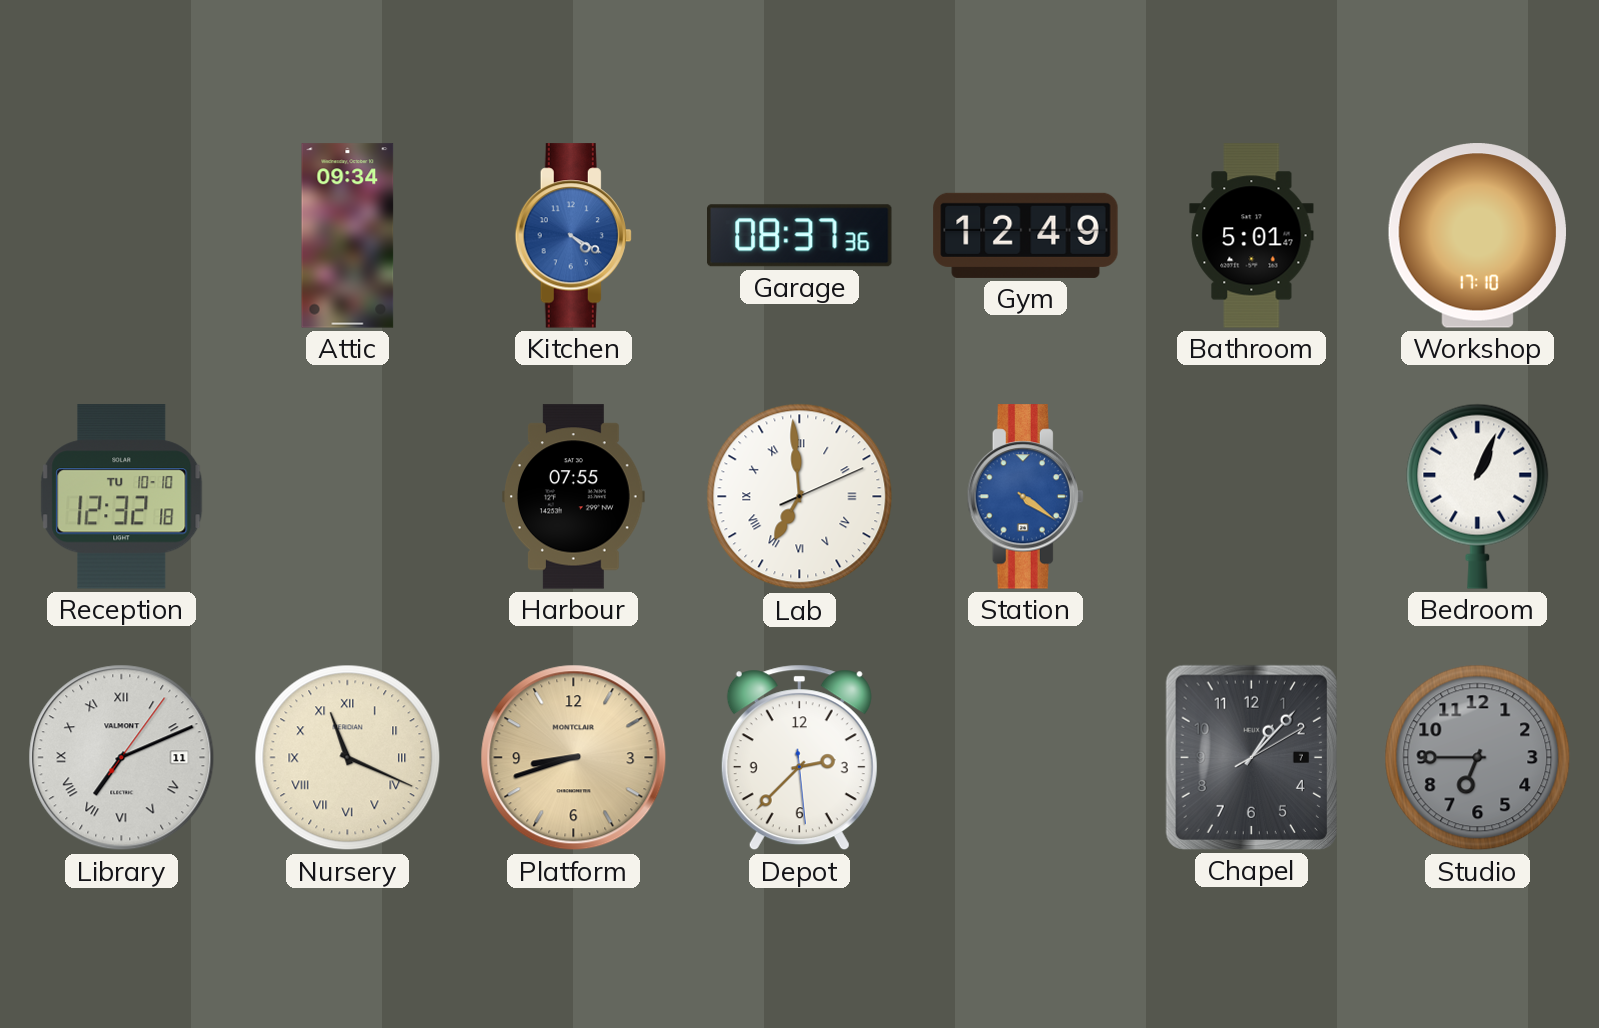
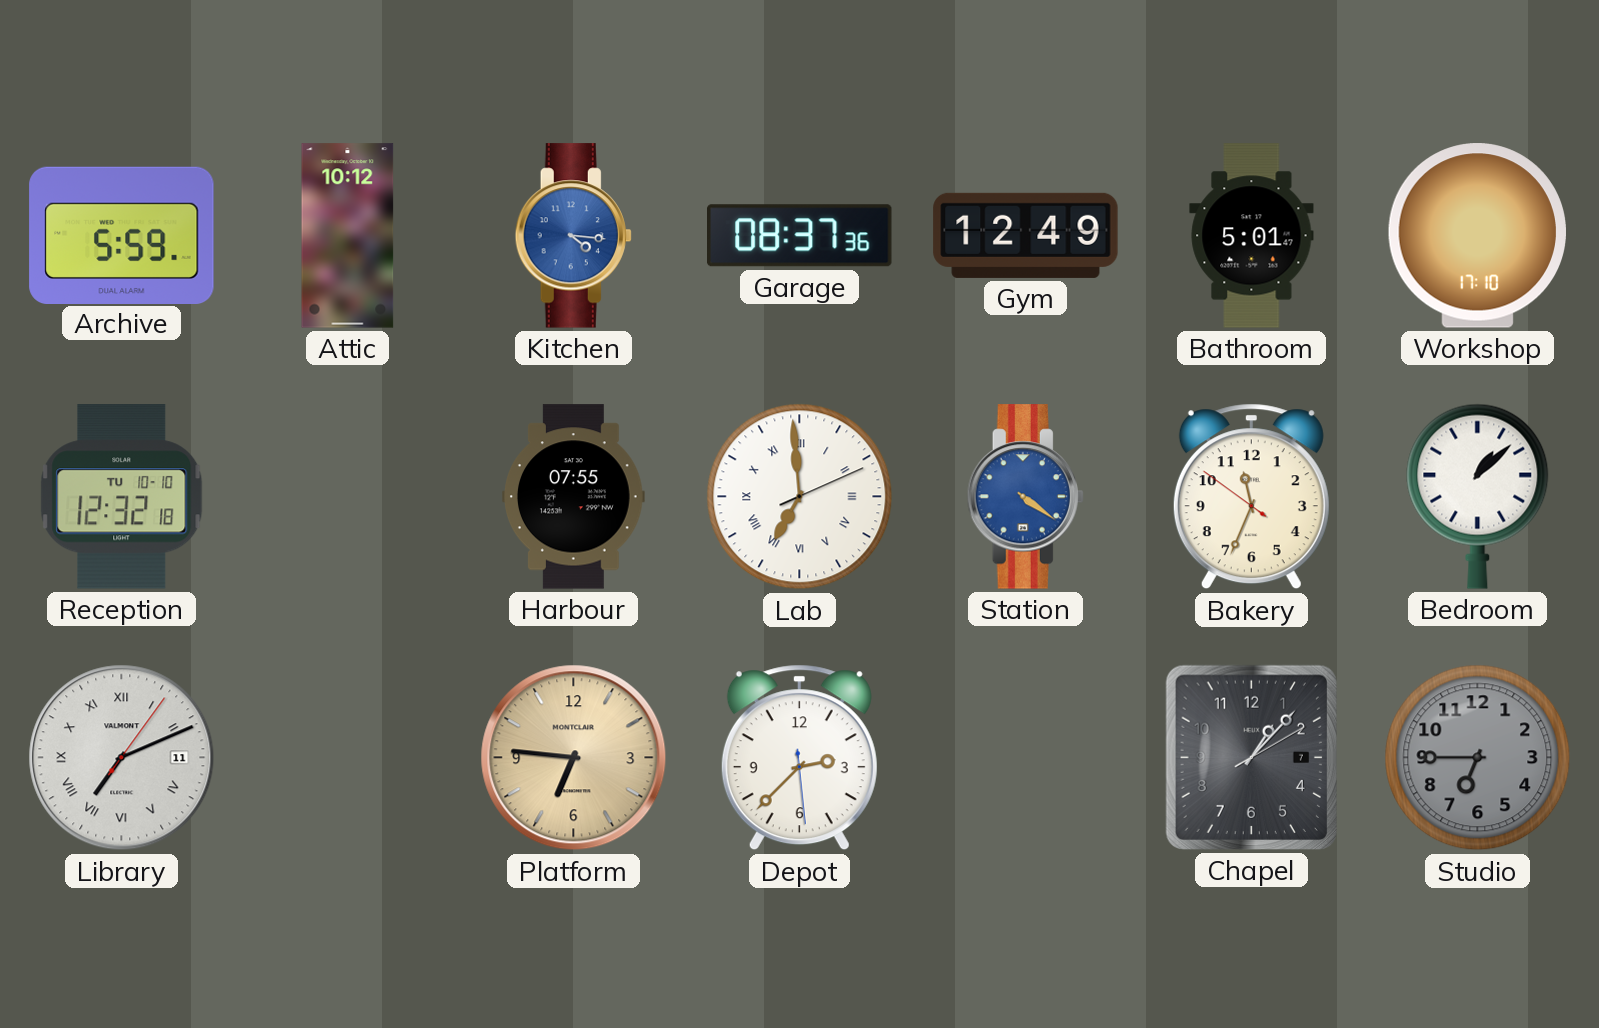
Archive: none -> 5:59
Attic: 09:34 -> 10:12
Kitchen: 4:20 -> 4:16
Bakery: none -> 11:33
Bedroom: 1:04 -> 1:08
Nursery: 11:19 -> none
Platform: 8:42 -> 6:46
